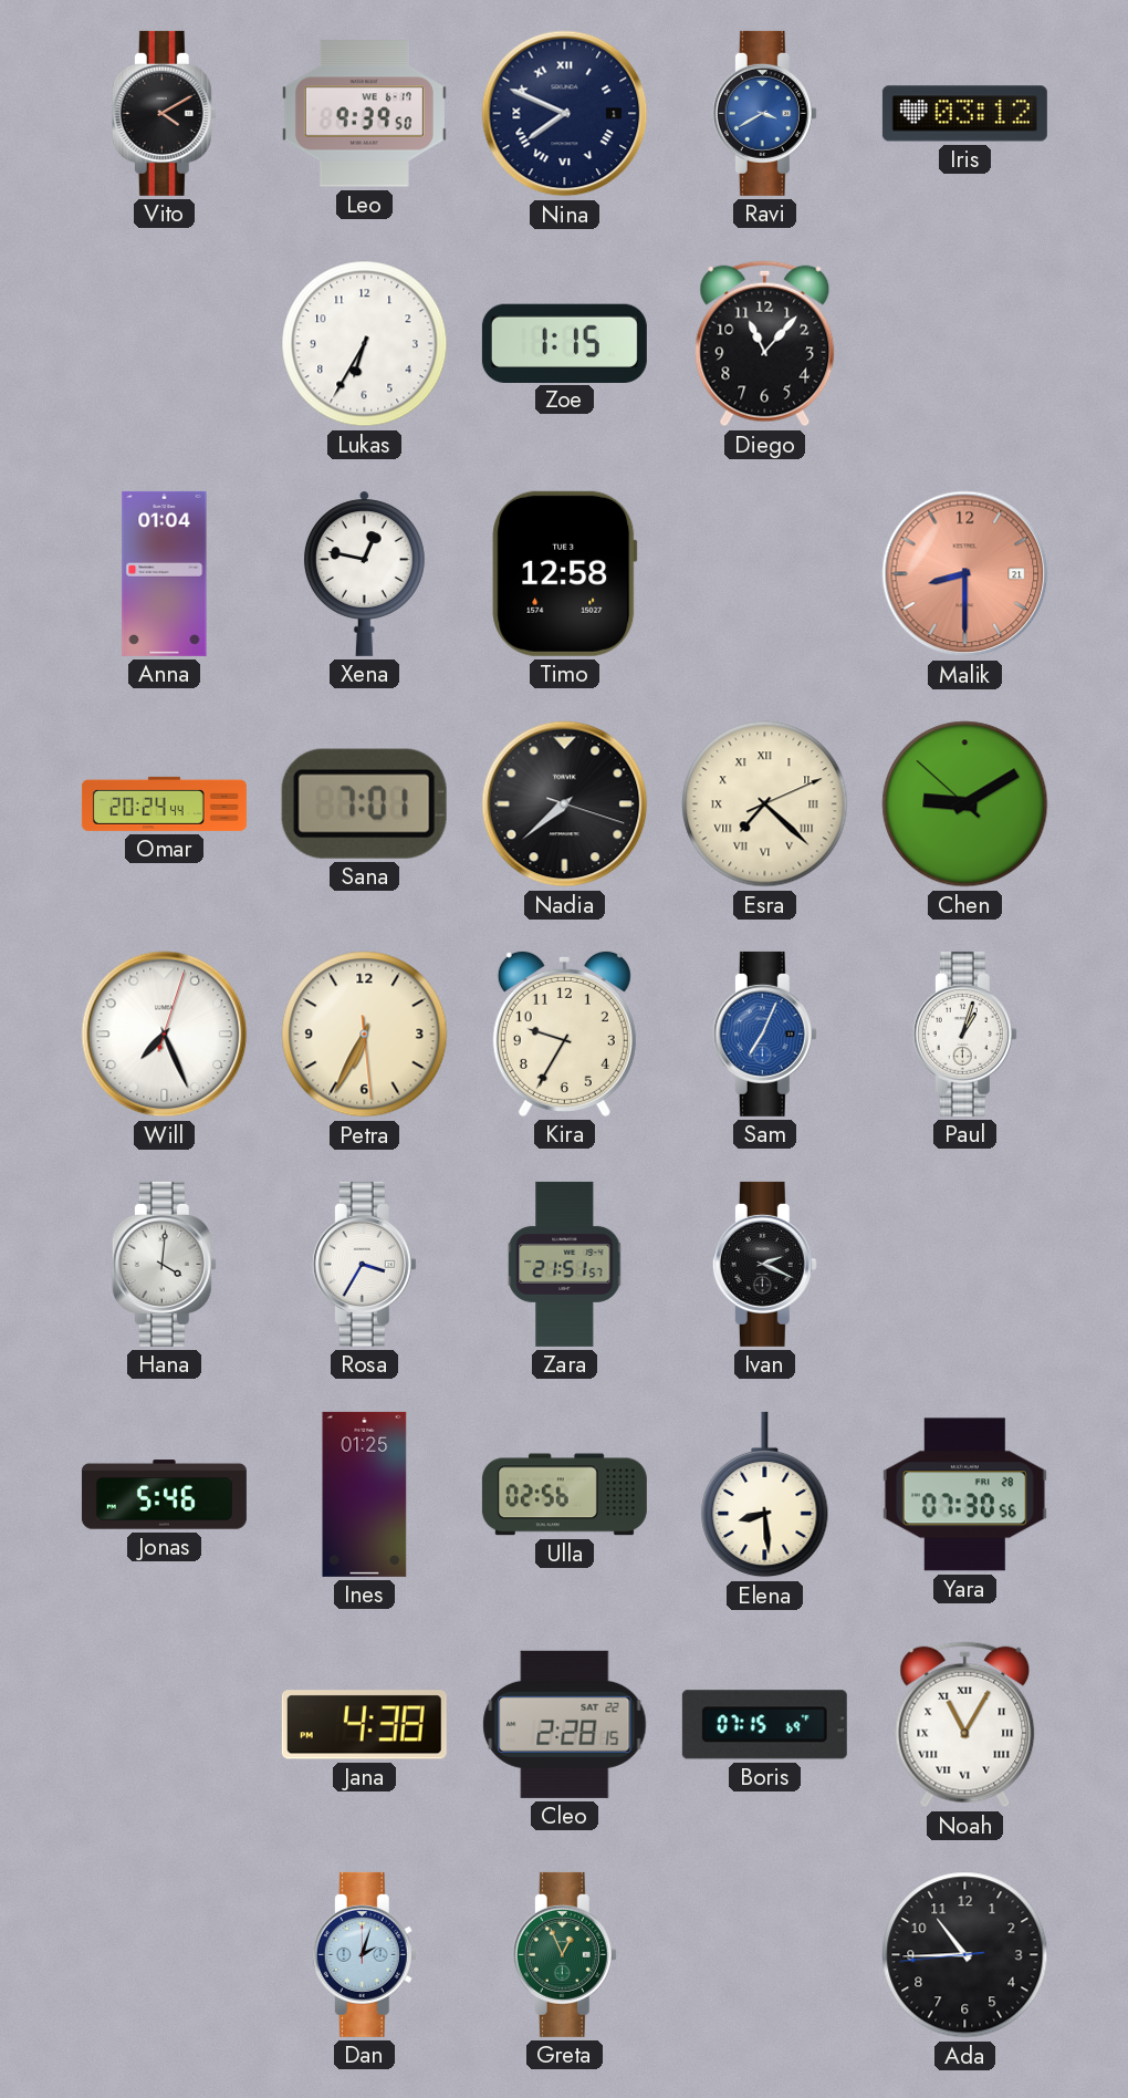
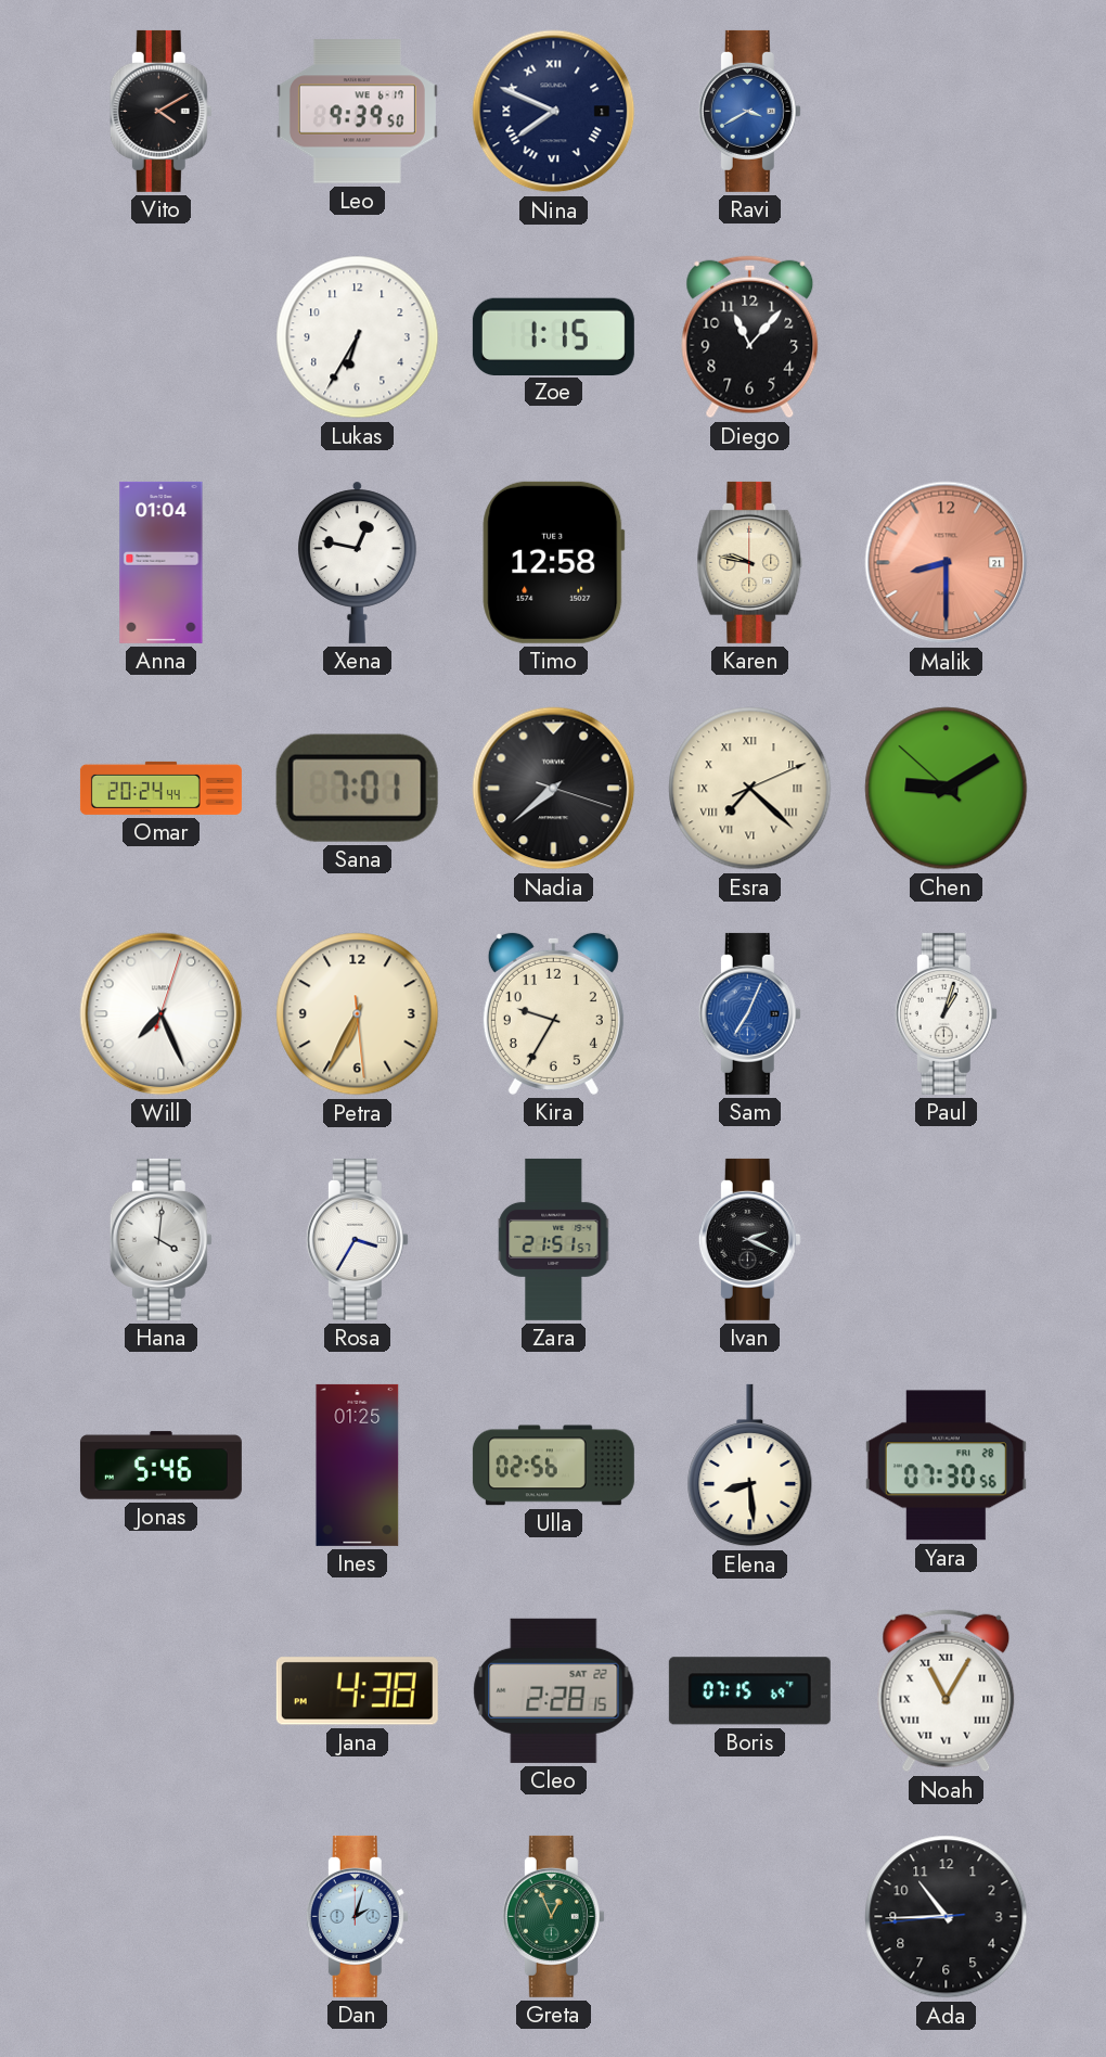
Iris: 03:12 -> none
Karen: none -> 9:47
